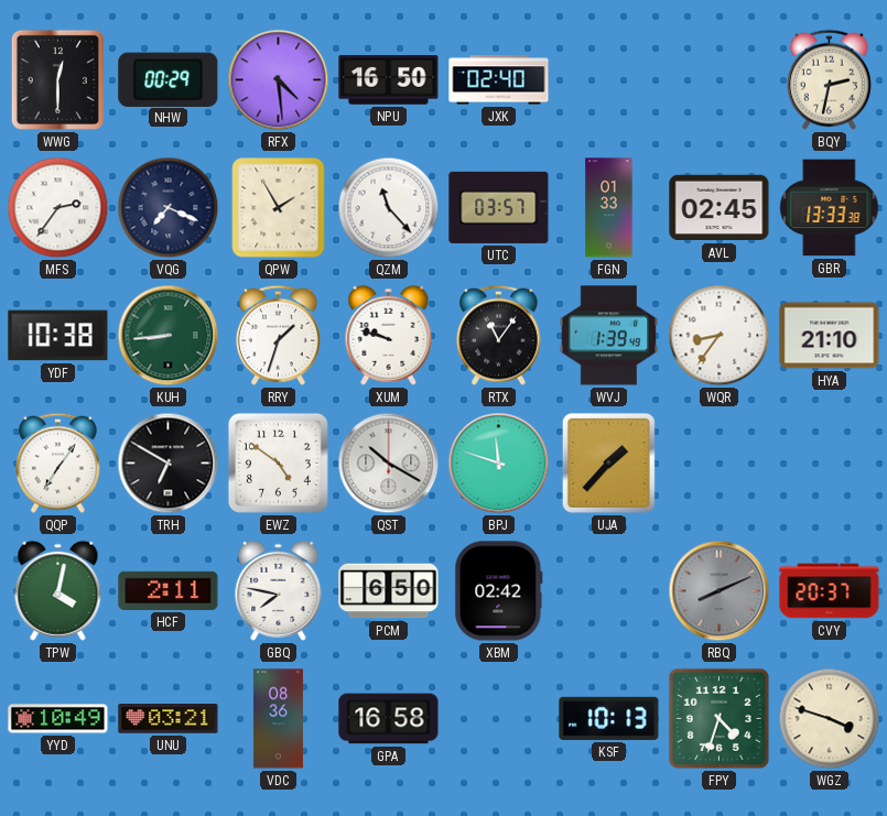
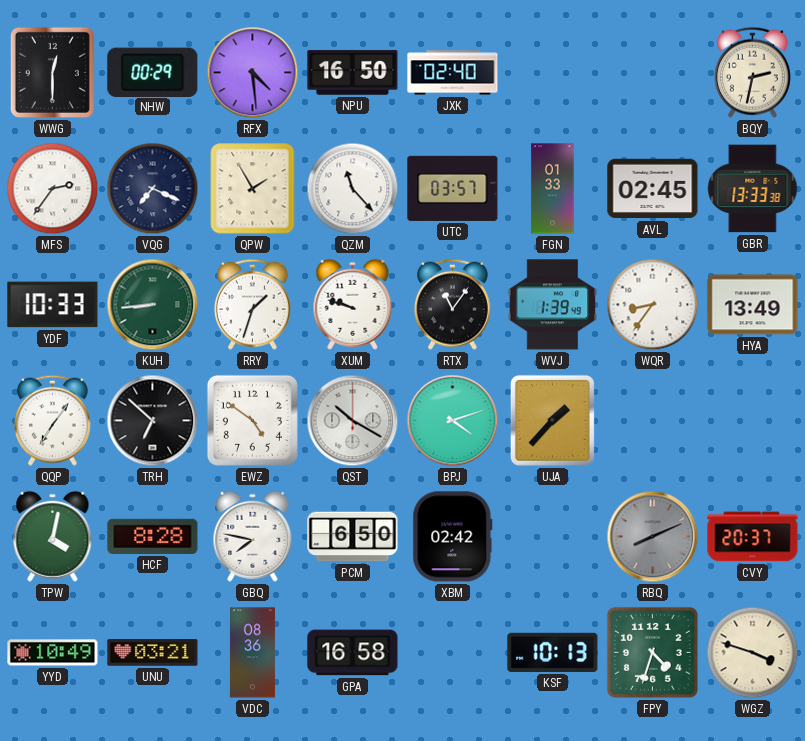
YDF: 10:38 -> 10:33
HYA: 21:10 -> 13:49
TRH: 6:50 -> 6:52
BPJ: 11:48 -> 4:12
HCF: 2:11 -> 8:28
